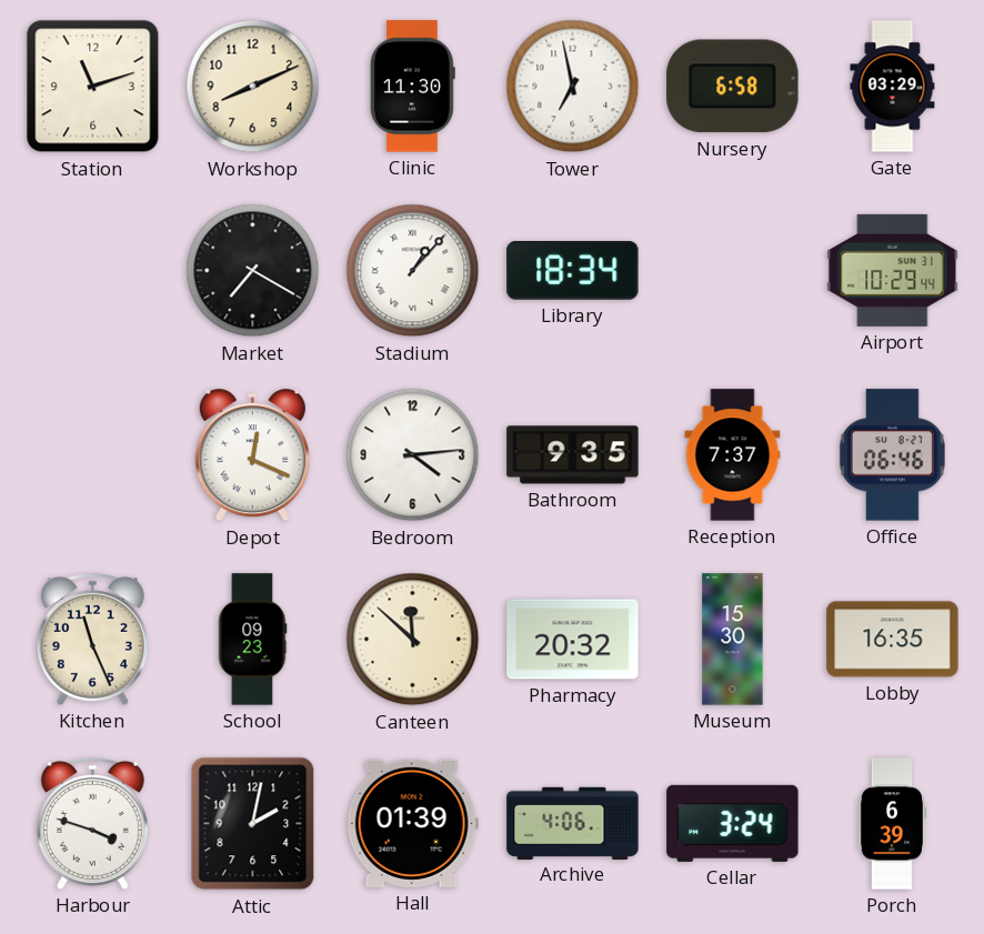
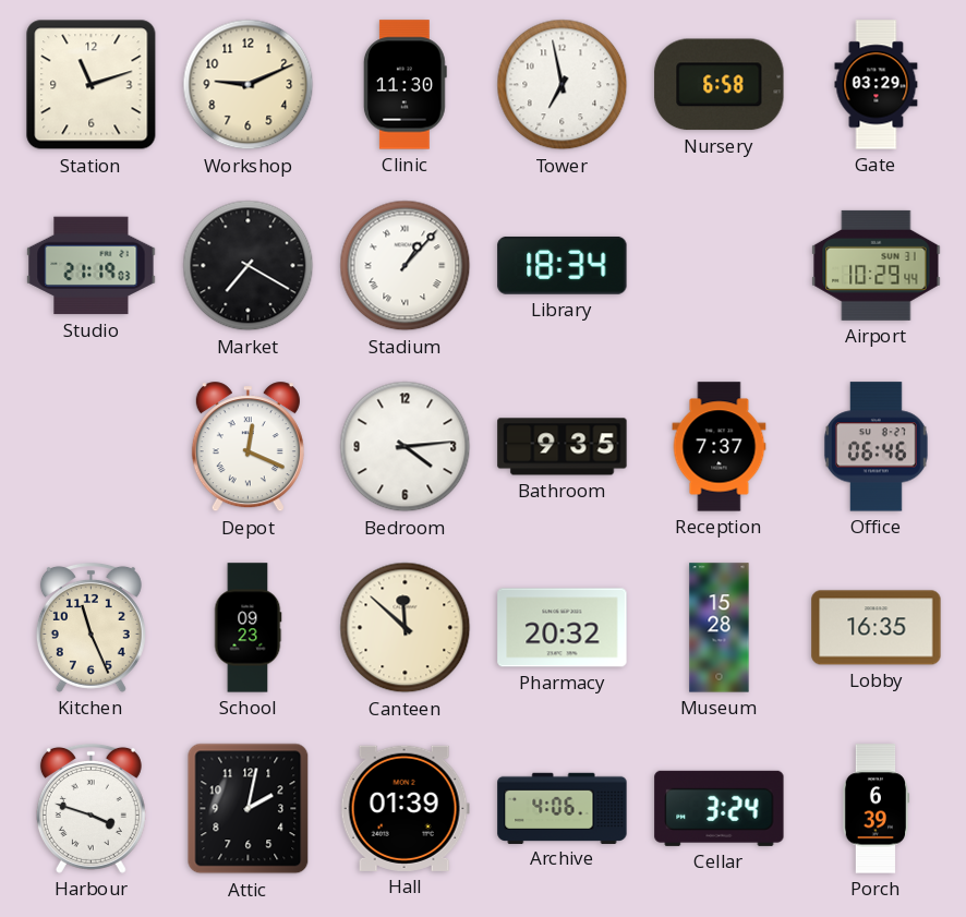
Workshop: 8:11 -> 9:11
Studio: none -> 21:19
Museum: 15:30 -> 15:28
